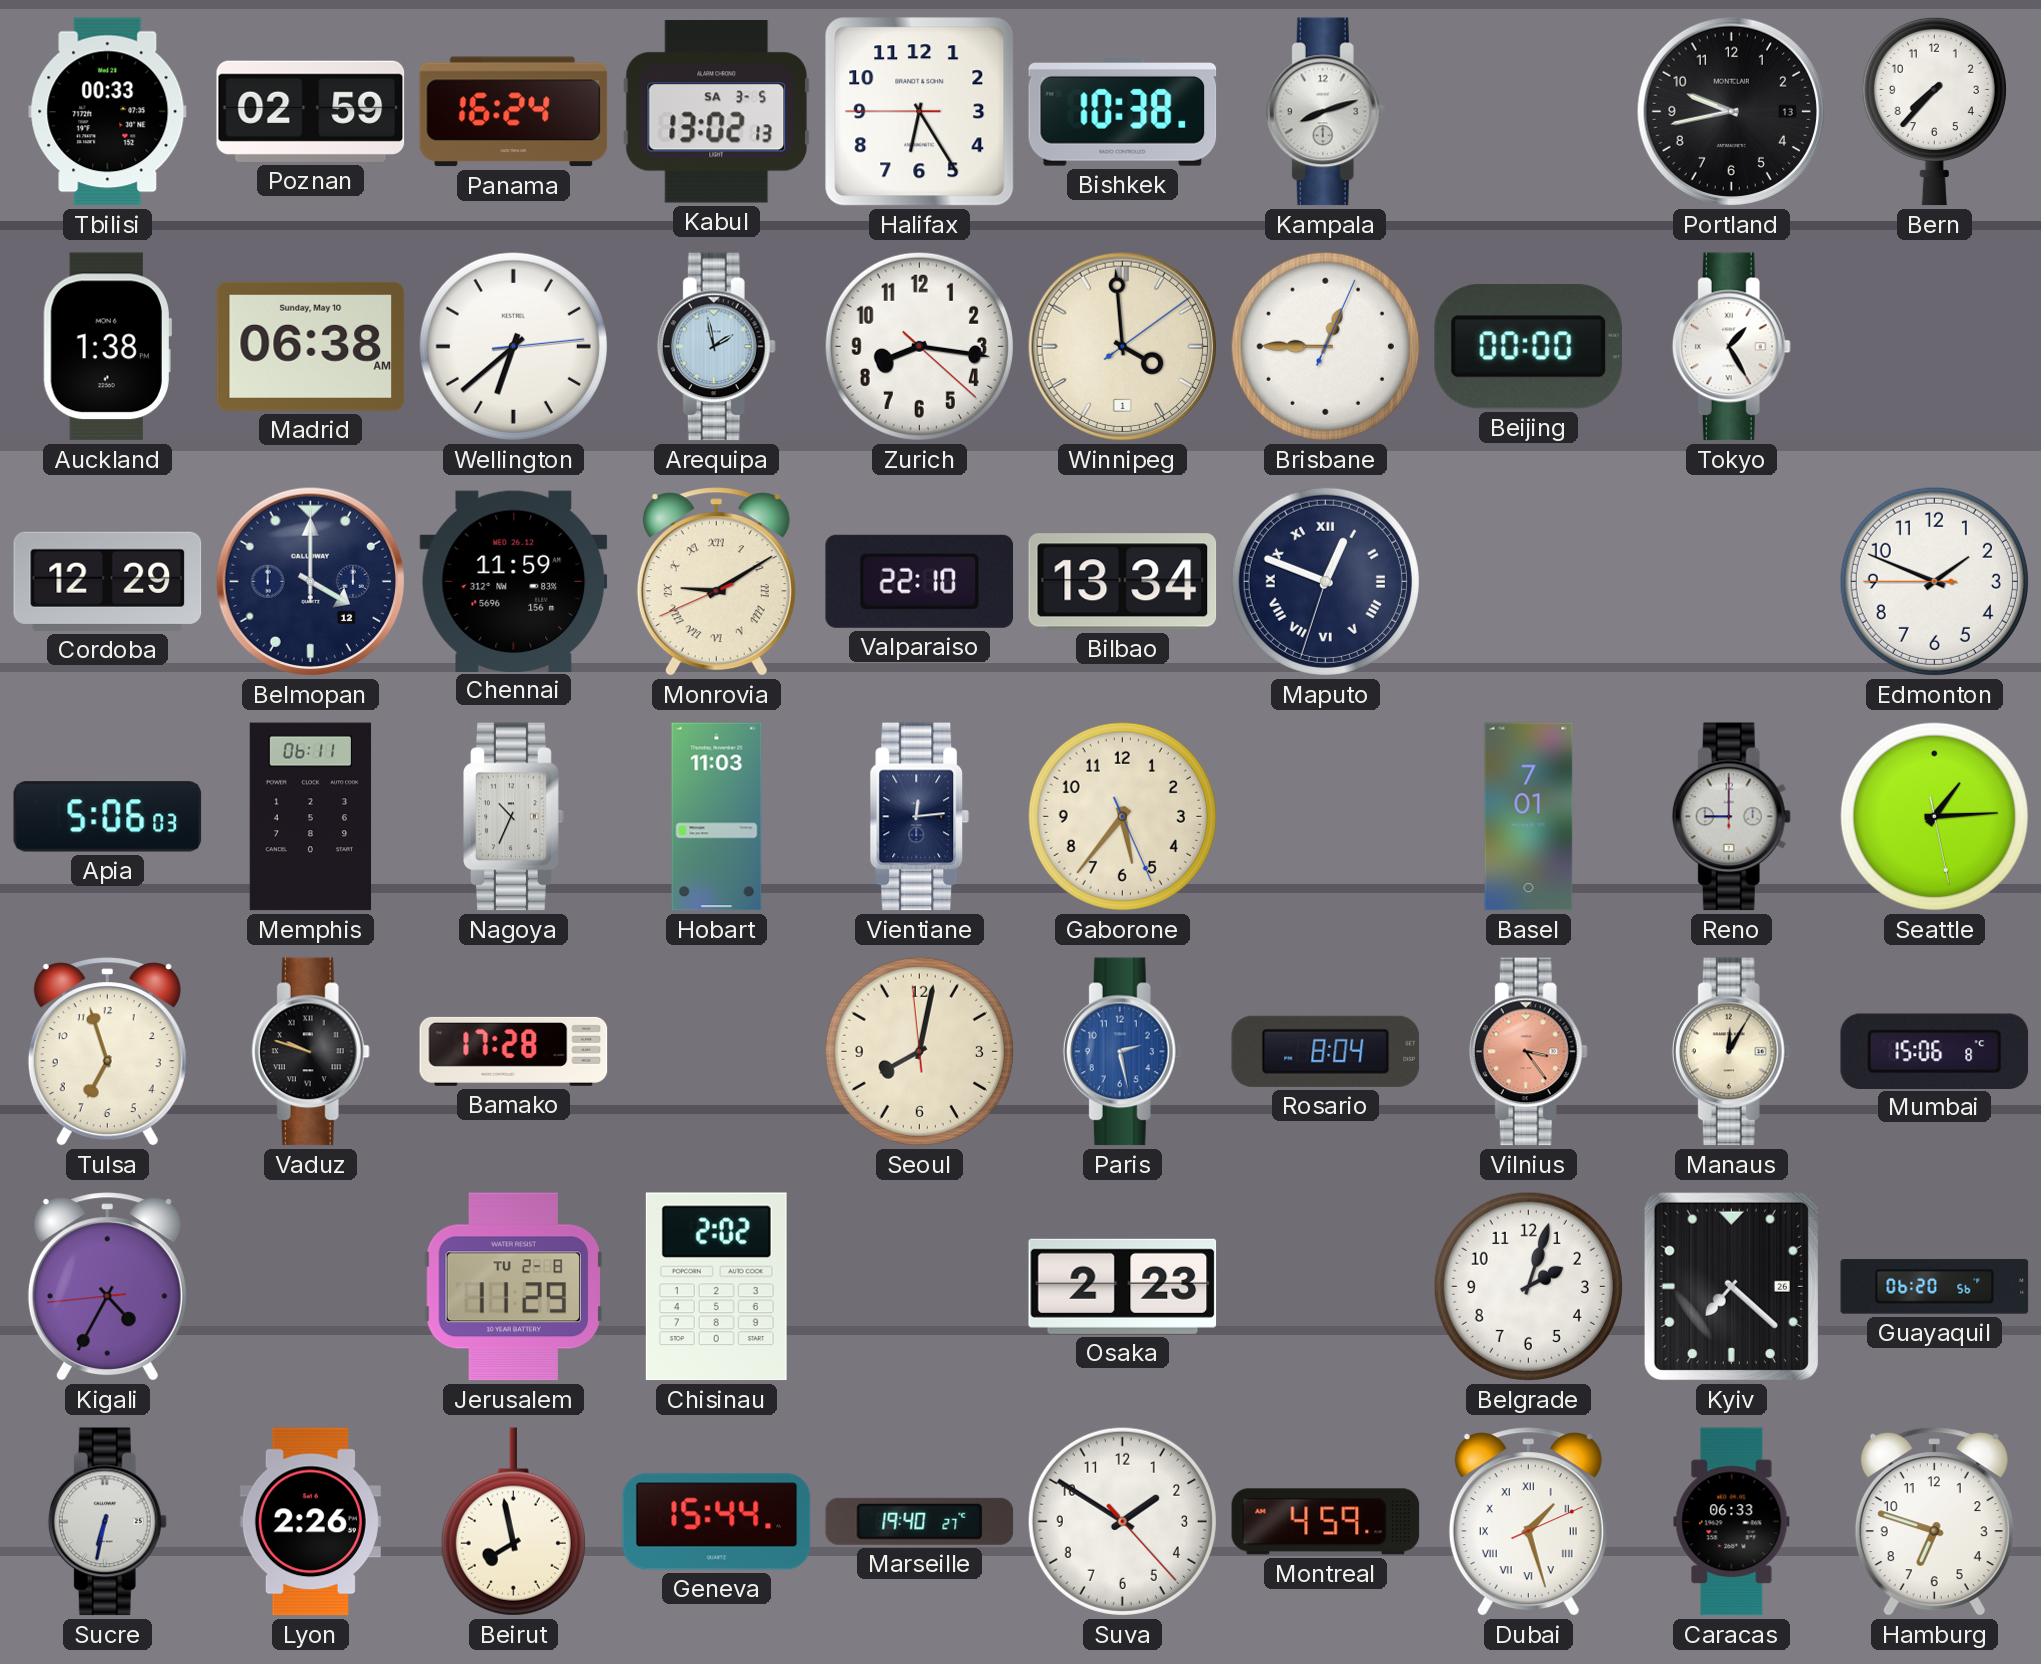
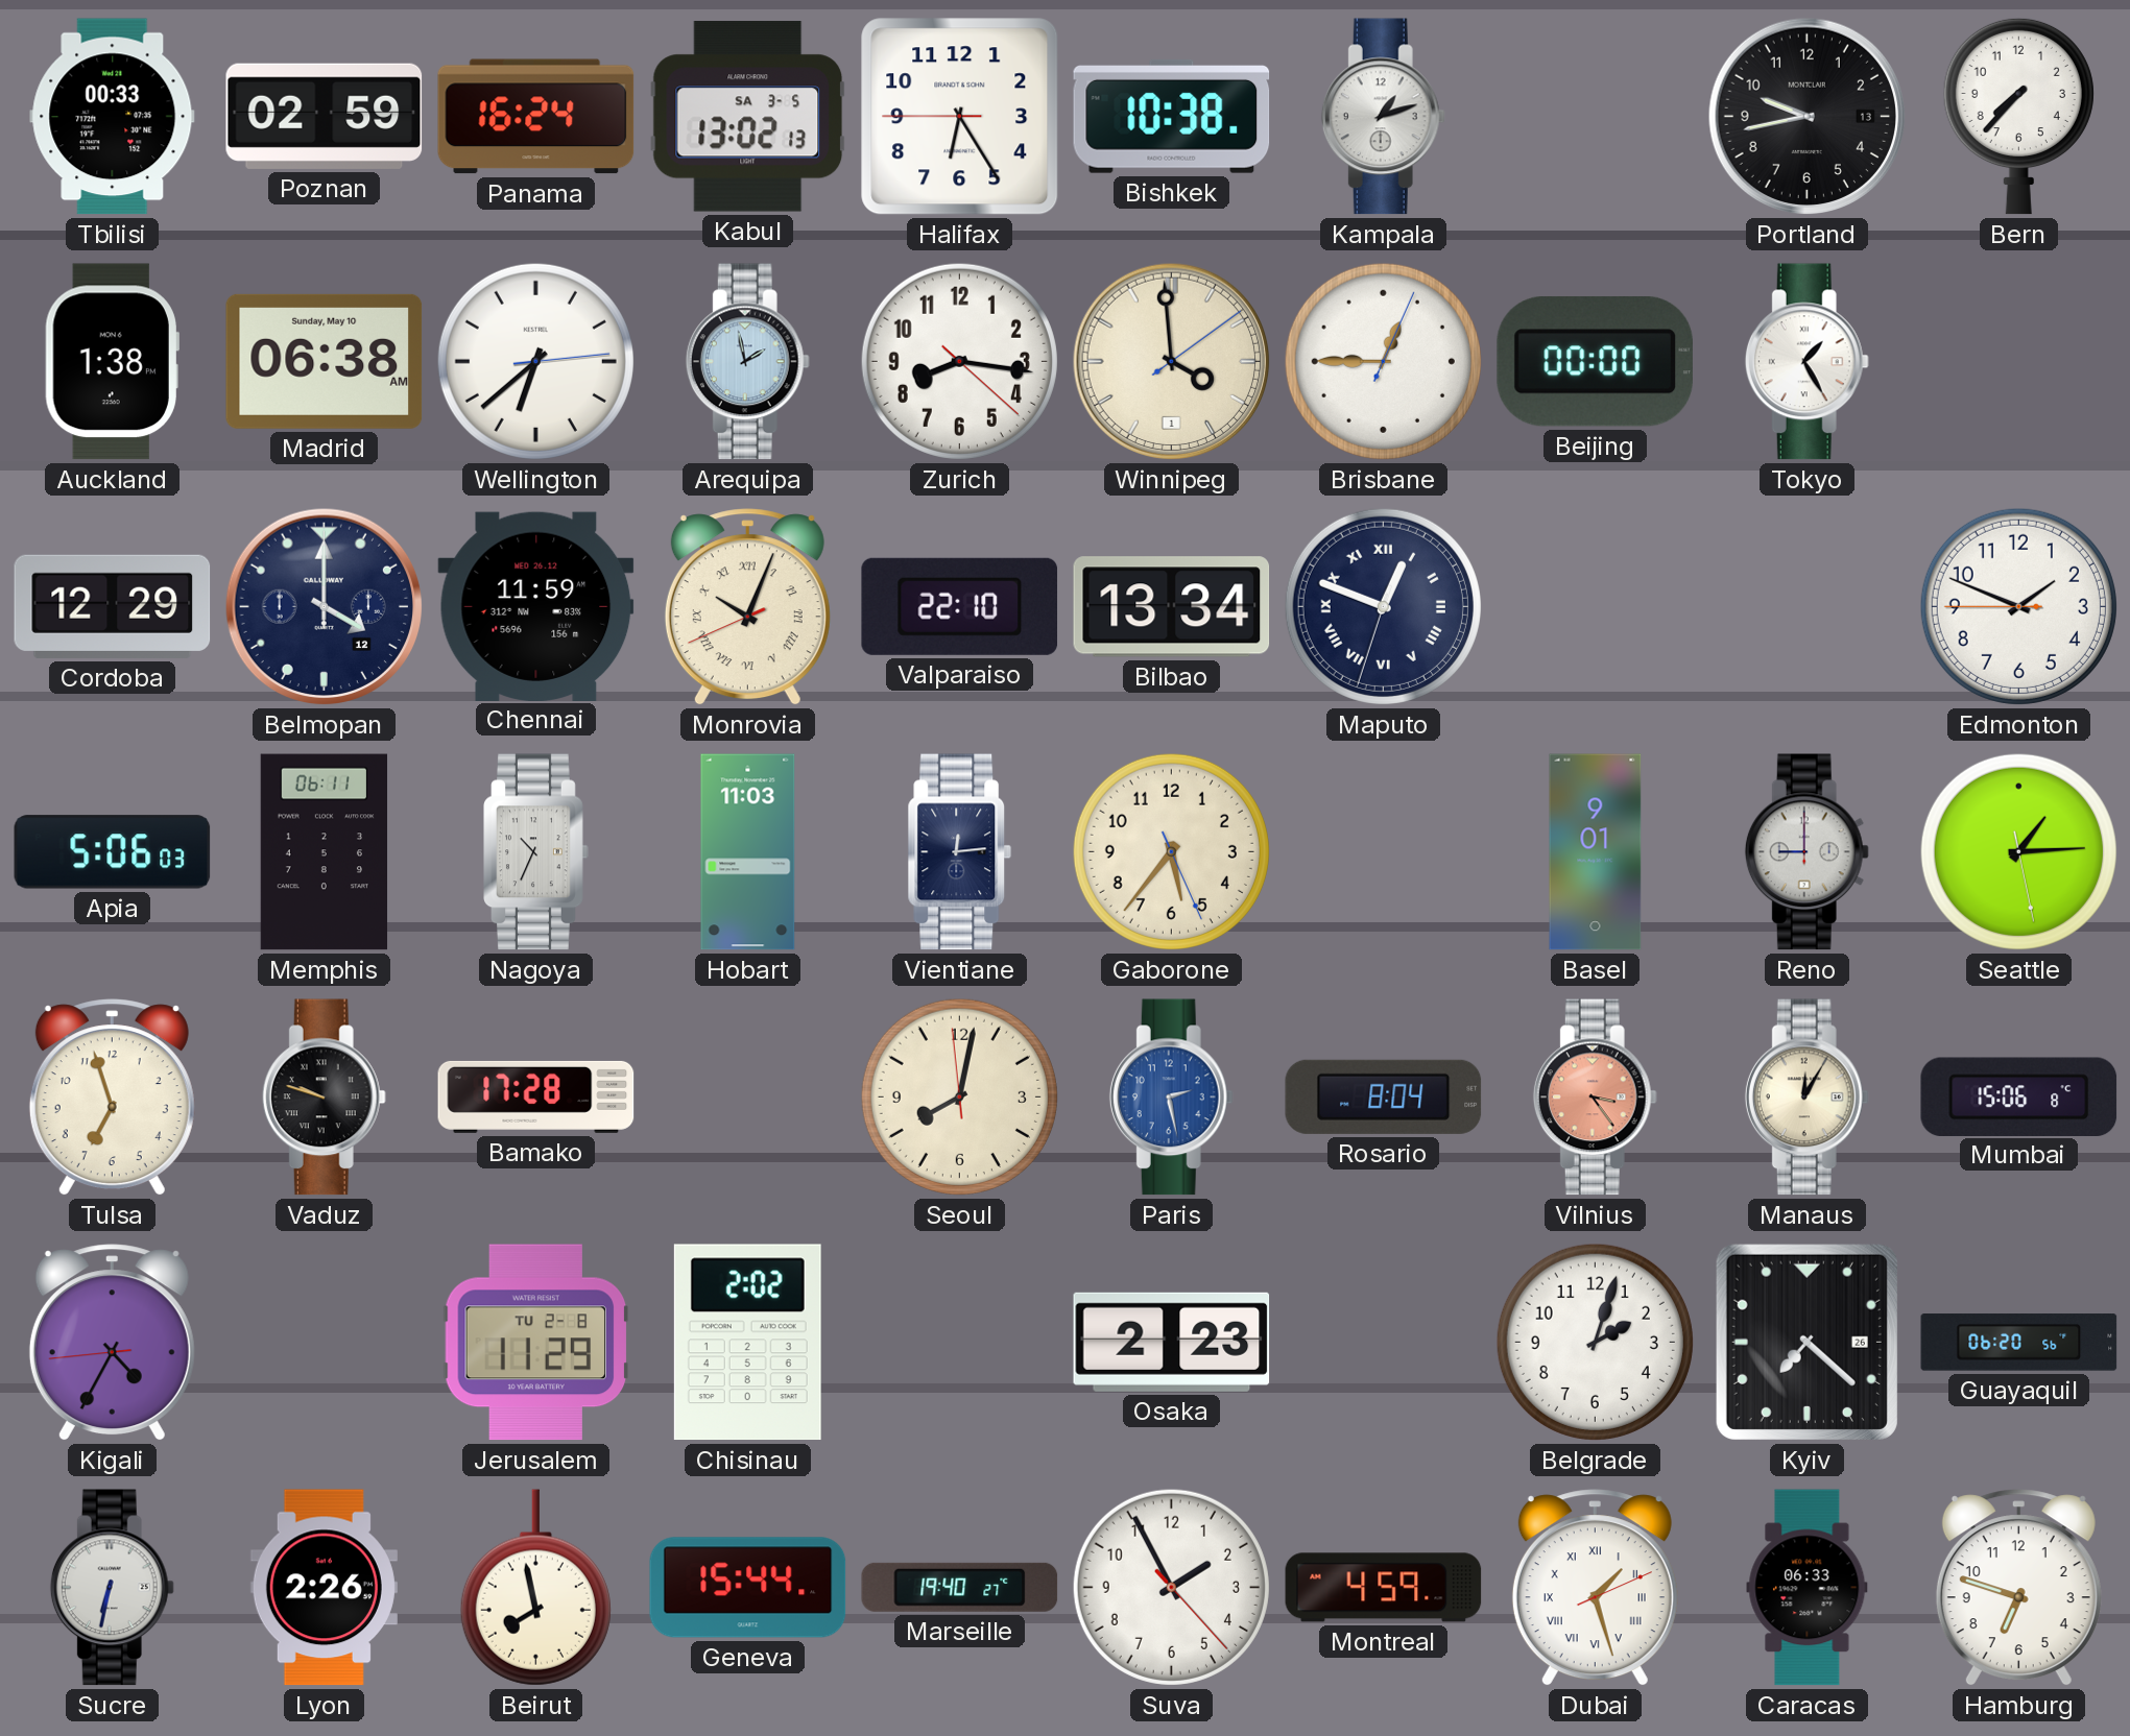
Kampala: 8:12 -> 1:12
Monrovia: 9:09 -> 10:03
Basel: 7:01 -> 9:01
Suva: 1:50 -> 1:55
